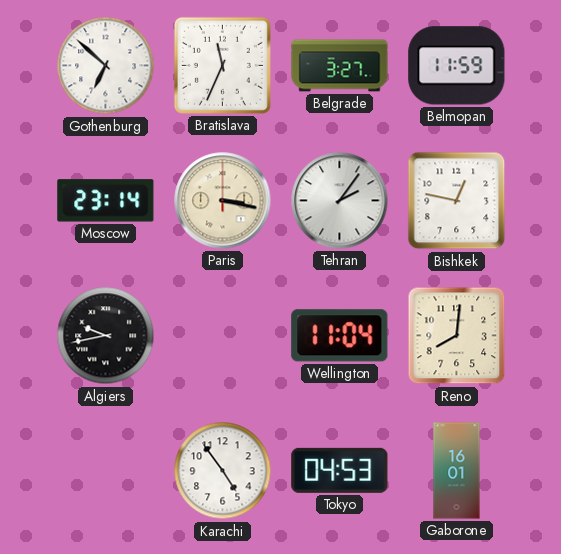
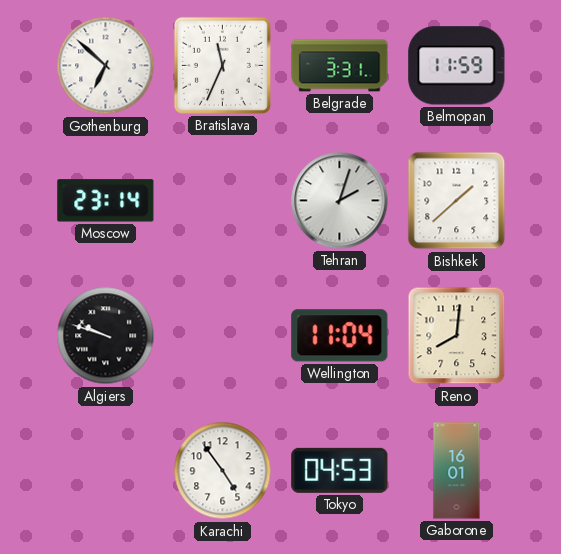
Belgrade: 3:27 -> 3:31
Paris: 3:17 -> none
Tehran: 2:06 -> 2:03
Bishkek: 12:47 -> 1:38
Algiers: 9:43 -> 9:48
